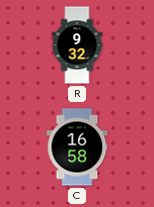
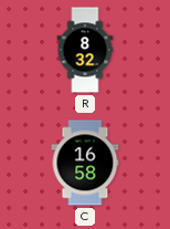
R: 9:32 -> 8:32
